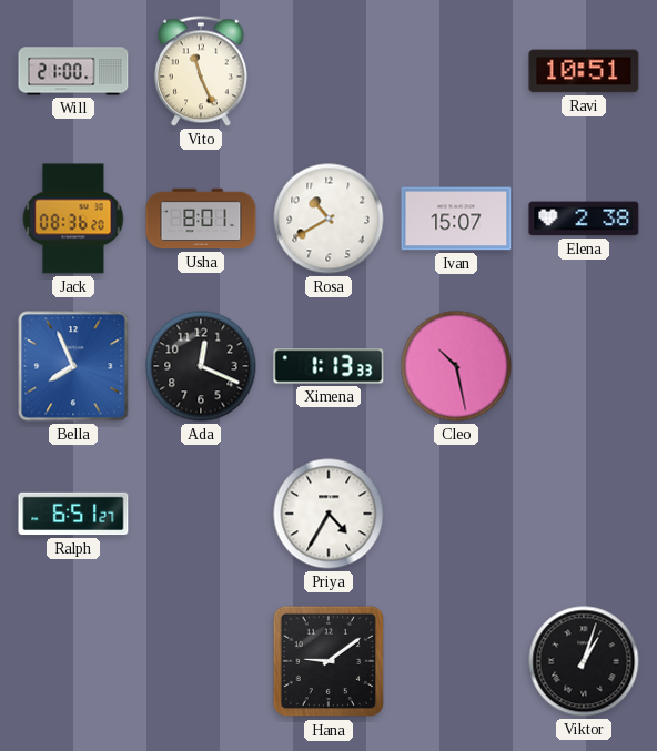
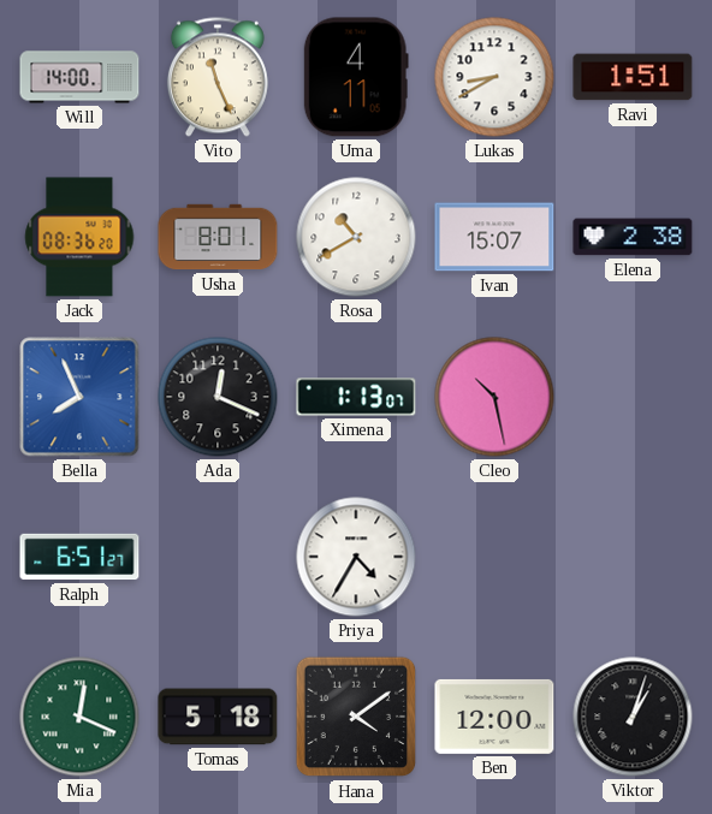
Will: 21:00 -> 14:00
Uma: none -> 4:11
Lukas: none -> 8:40
Ravi: 10:51 -> 1:51
Ximena: 1:13:33 -> 1:13:07
Mia: none -> 12:19
Tomas: none -> 5:18
Hana: 9:09 -> 4:09
Ben: none -> 12:00
